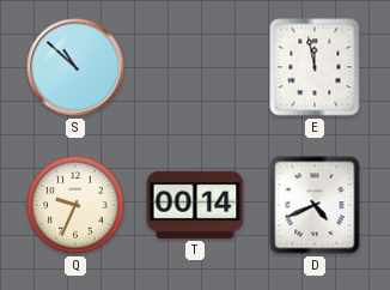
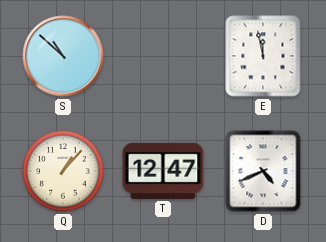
Q: 9:34 -> 1:07
T: 00:14 -> 12:47
